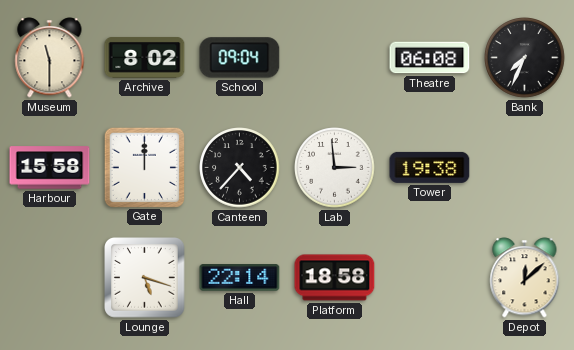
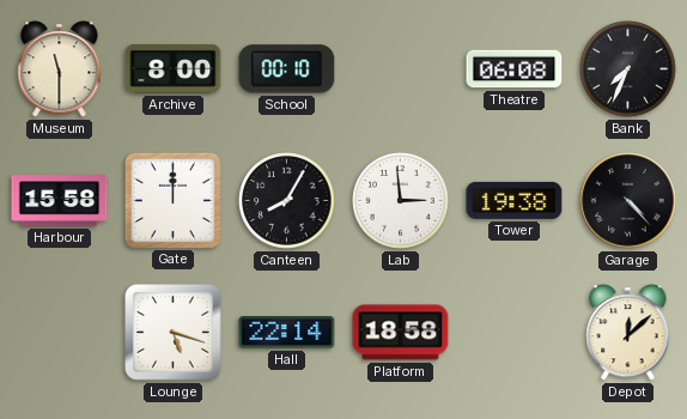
Archive: 8:02 -> 8:00
School: 09:04 -> 00:10
Canteen: 4:37 -> 8:05
Garage: none -> 4:23
